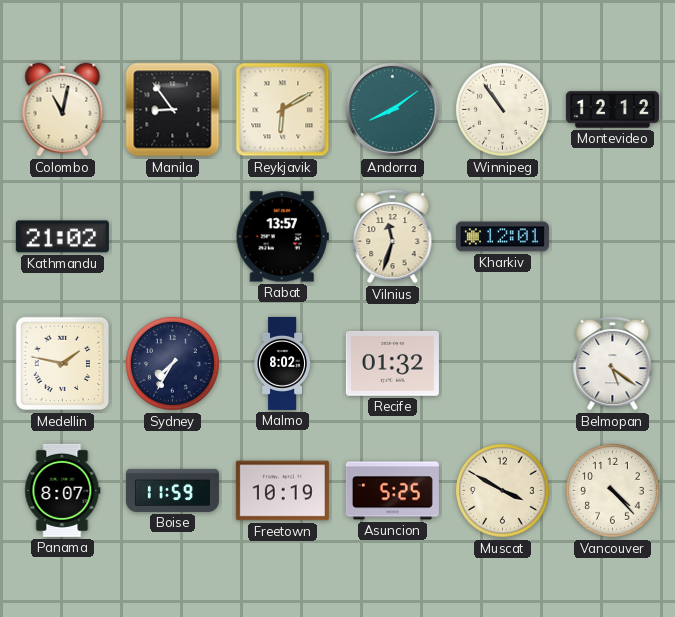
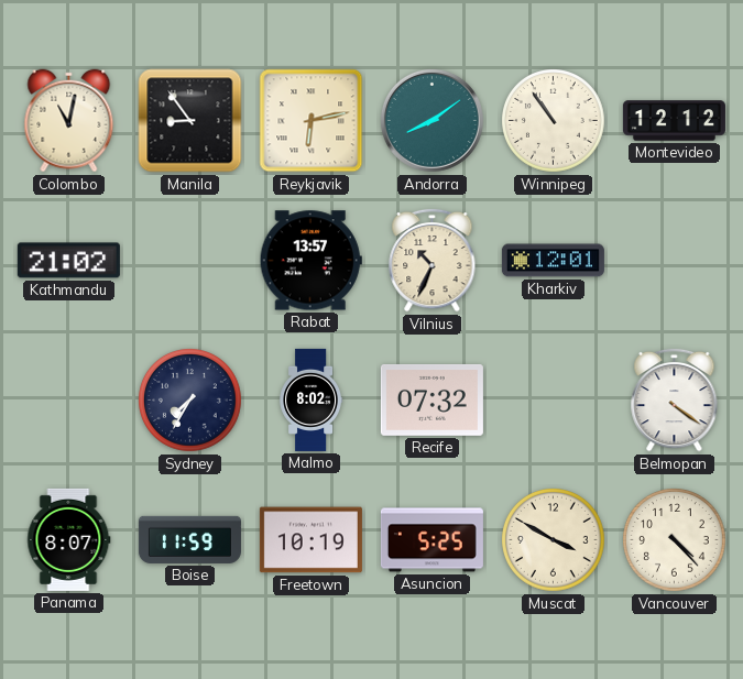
Reykjavik: 6:10 -> 6:13
Vilnius: 11:33 -> 10:34
Medellin: 1:47 -> none
Recife: 01:32 -> 07:32
Belmopan: 5:21 -> 4:21
